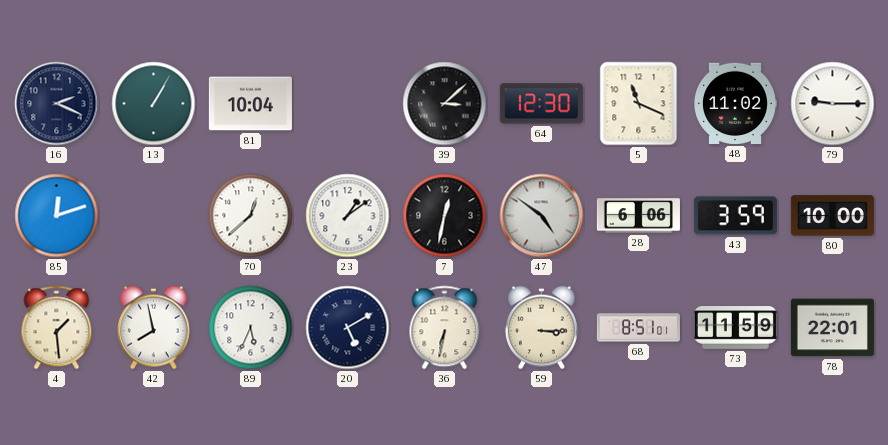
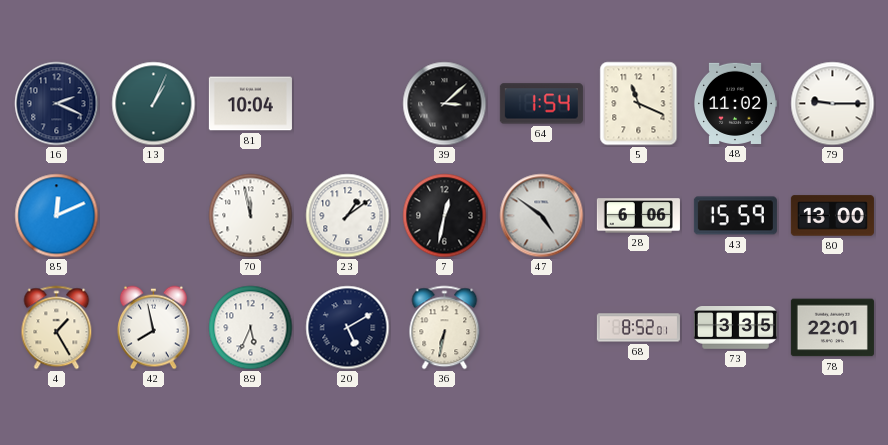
13: 1:05 -> 1:04
64: 12:30 -> 1:54
85: 12:12 -> 12:11
70: 12:38 -> 11:58
43: 3:59 -> 15:59
80: 10:00 -> 13:00
4: 1:29 -> 1:25
59: 3:15 -> none
68: 8:51 -> 8:52
73: 11:59 -> 3:35
